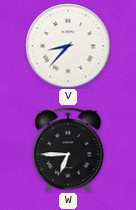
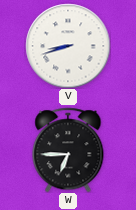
V: 8:37 -> 8:42
